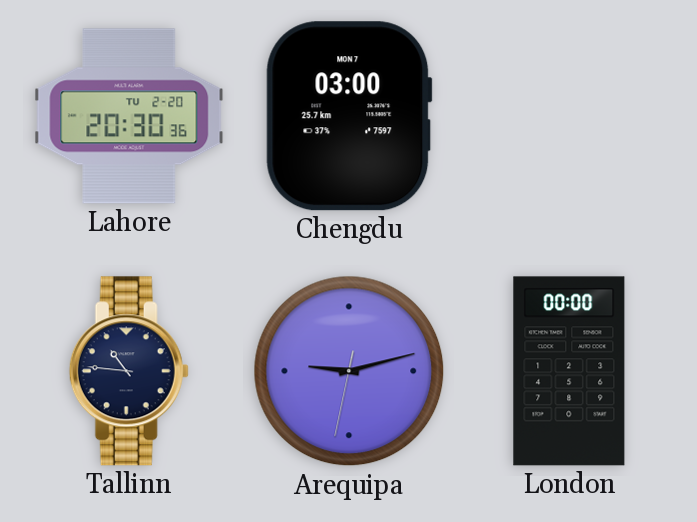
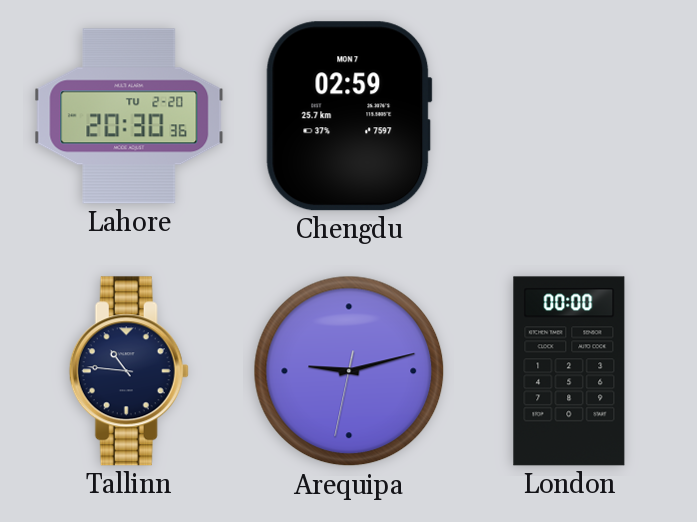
Chengdu: 03:00 -> 02:59
